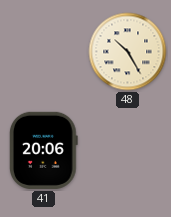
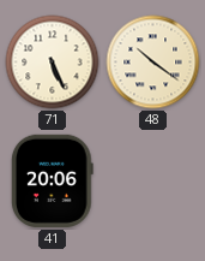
71: none -> 5:26
48: 10:25 -> 10:21
